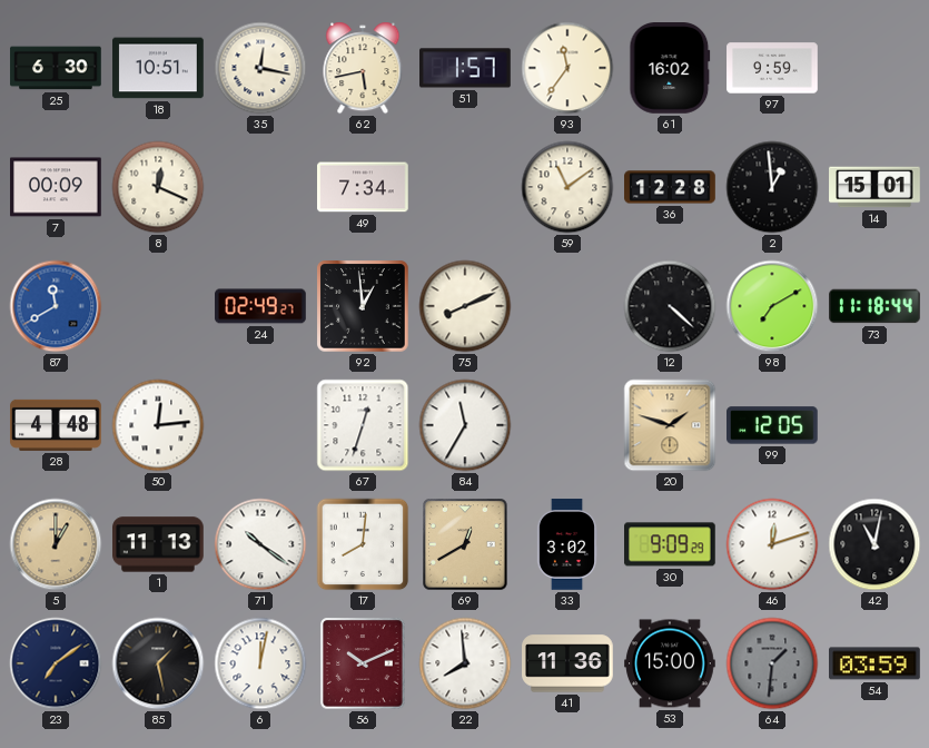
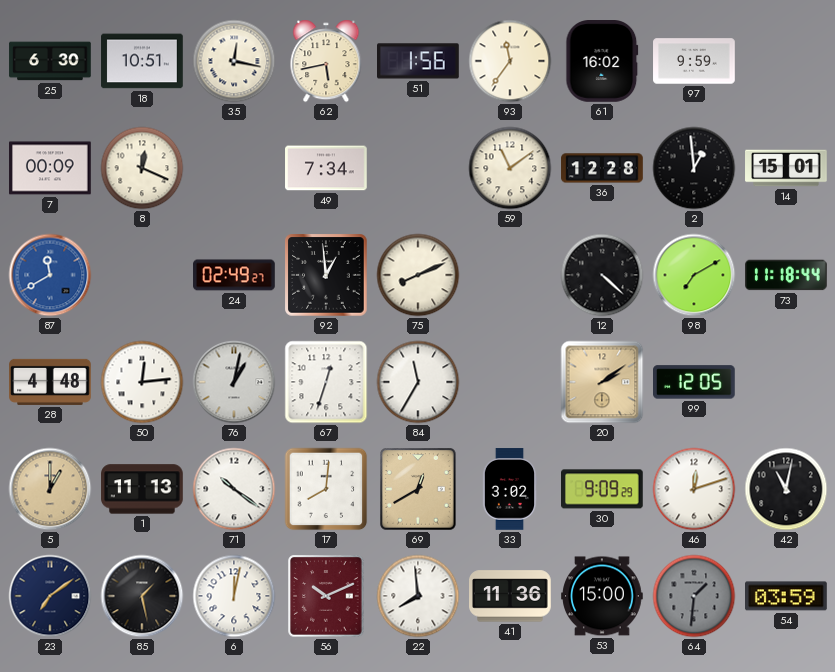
51: 1:57 -> 1:56
76: none -> 1:02
20: 1:48 -> 2:09
